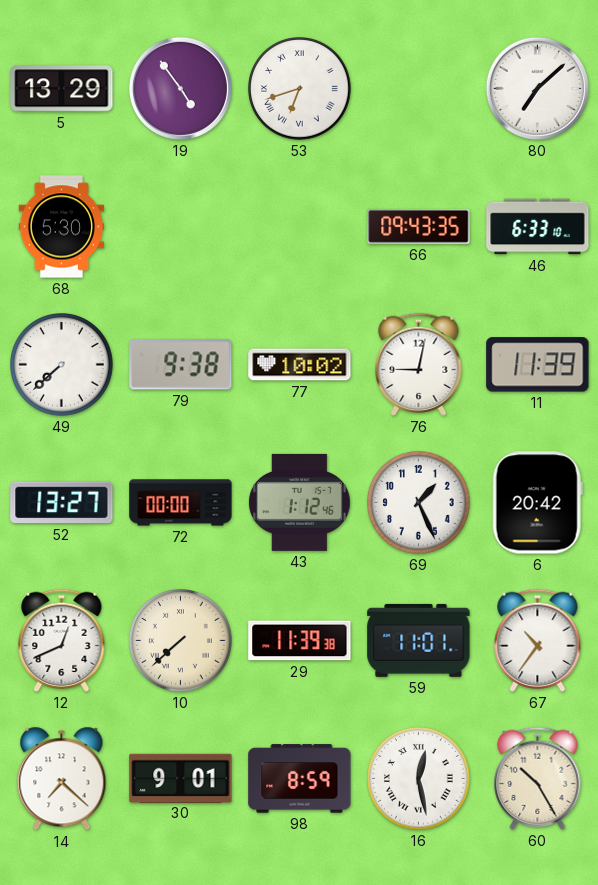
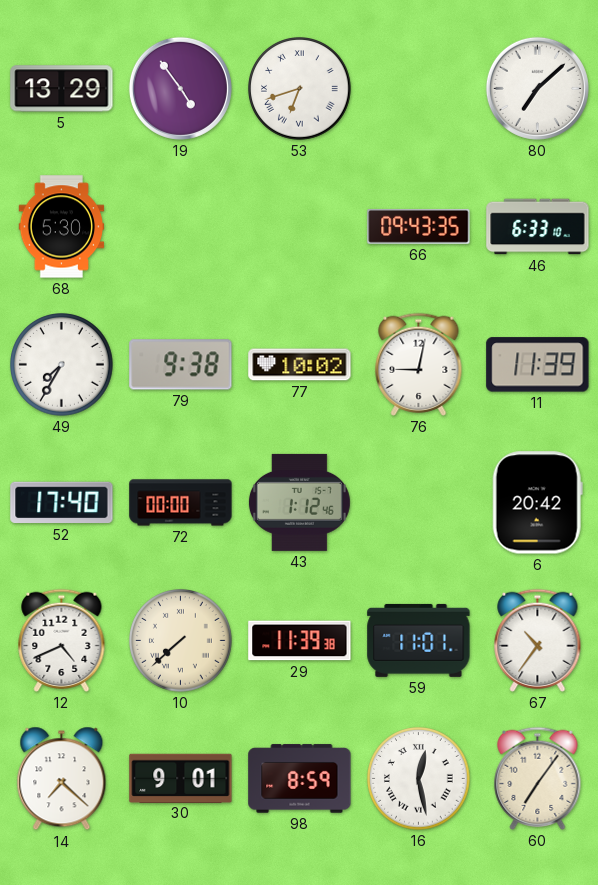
49: 7:38 -> 7:35
52: 13:27 -> 17:40
69: 1:26 -> none
12: 12:41 -> 4:41
60: 10:25 -> 7:06
